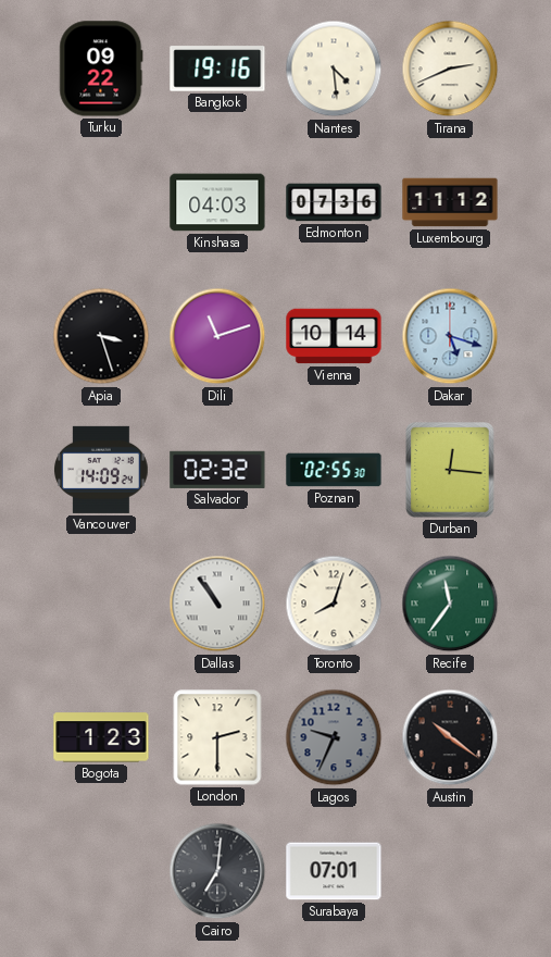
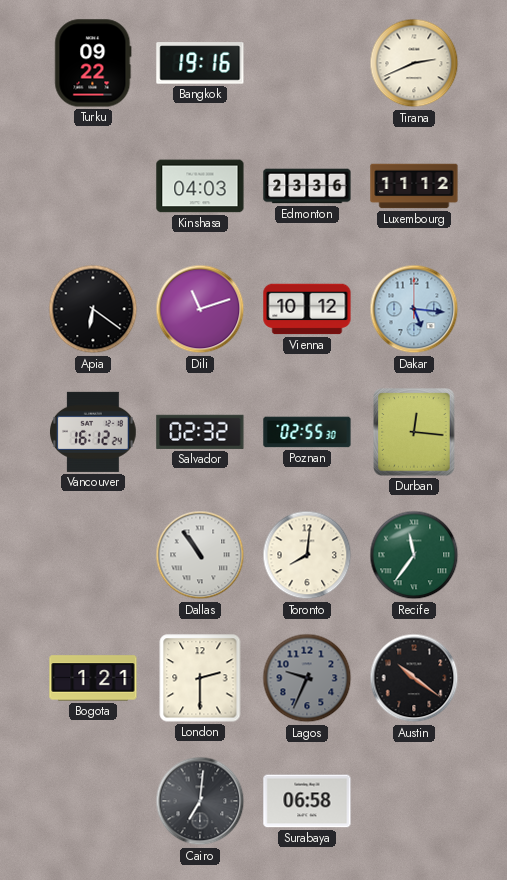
Nantes: 4:29 -> none
Edmonton: 07:36 -> 23:36
Apia: 3:27 -> 6:21
Vienna: 10:14 -> 10:12
Dakar: 5:18 -> 5:16
Vancouver: 14:09 -> 16:12
Toronto: 8:03 -> 8:01
Bogota: 1:23 -> 1:21
Surabaya: 07:01 -> 06:58
